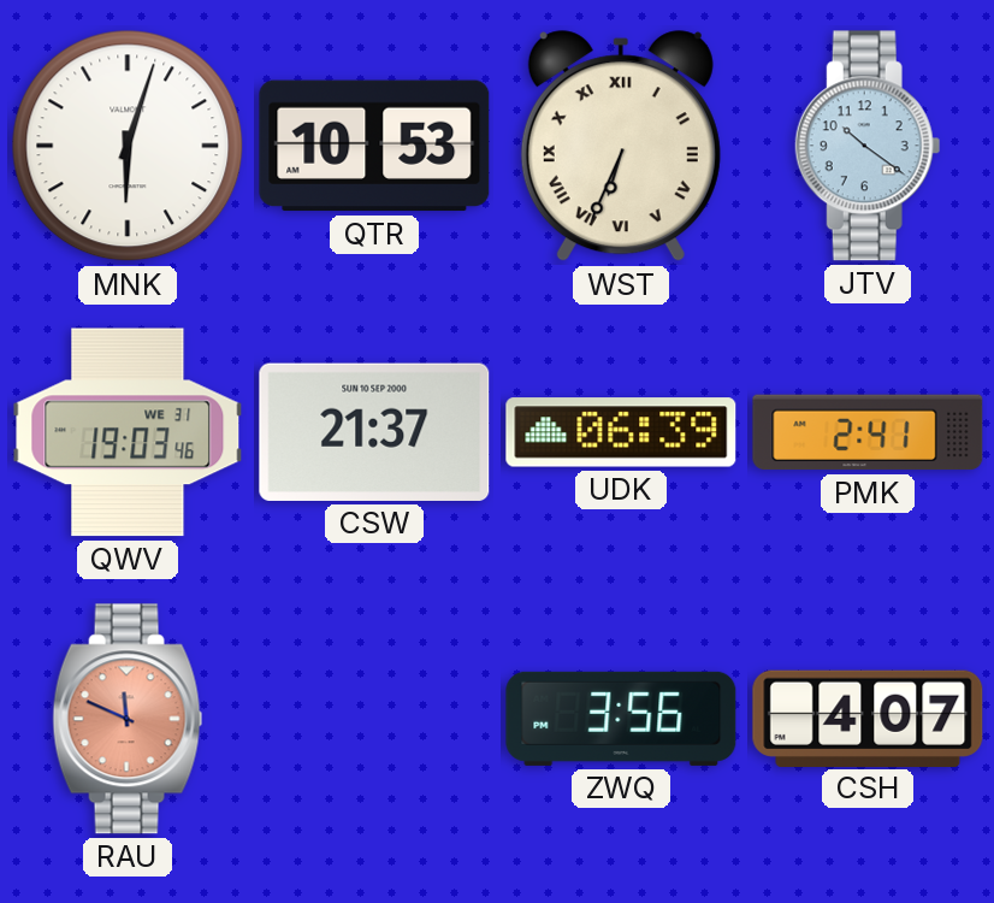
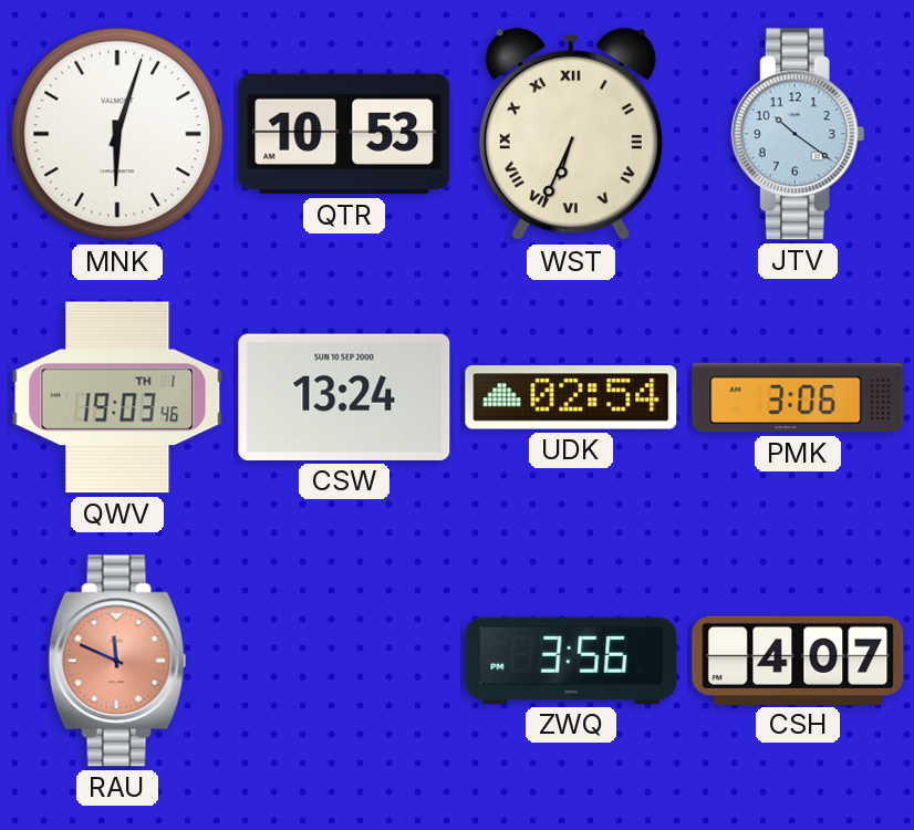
QWV date: WE 31 -> TH 1
CSW: 21:37 -> 13:24
UDK: 06:39 -> 02:54
PMK: 2:41 -> 3:06
